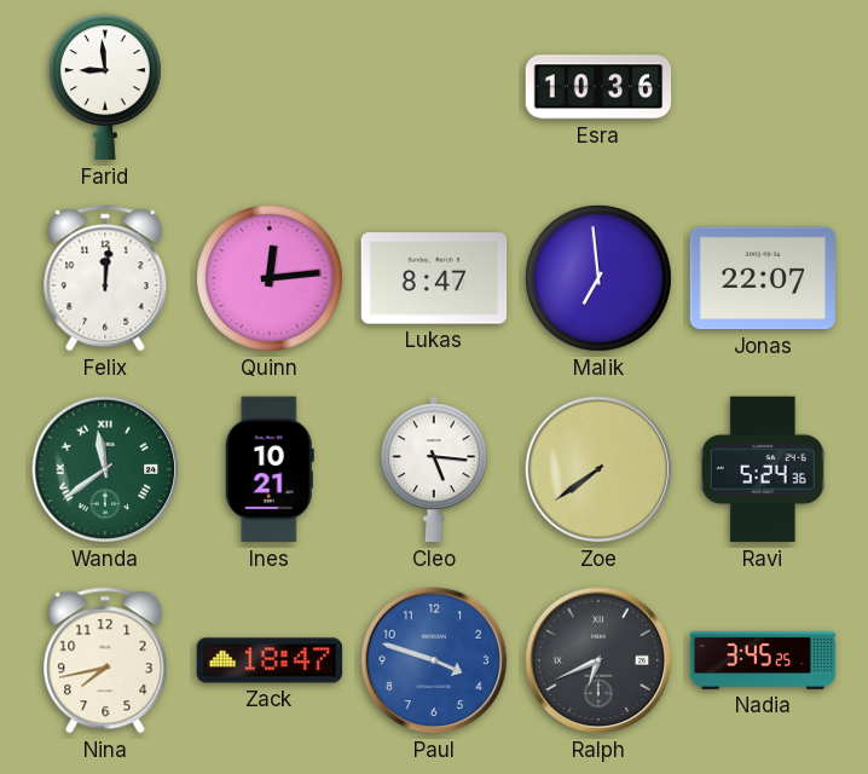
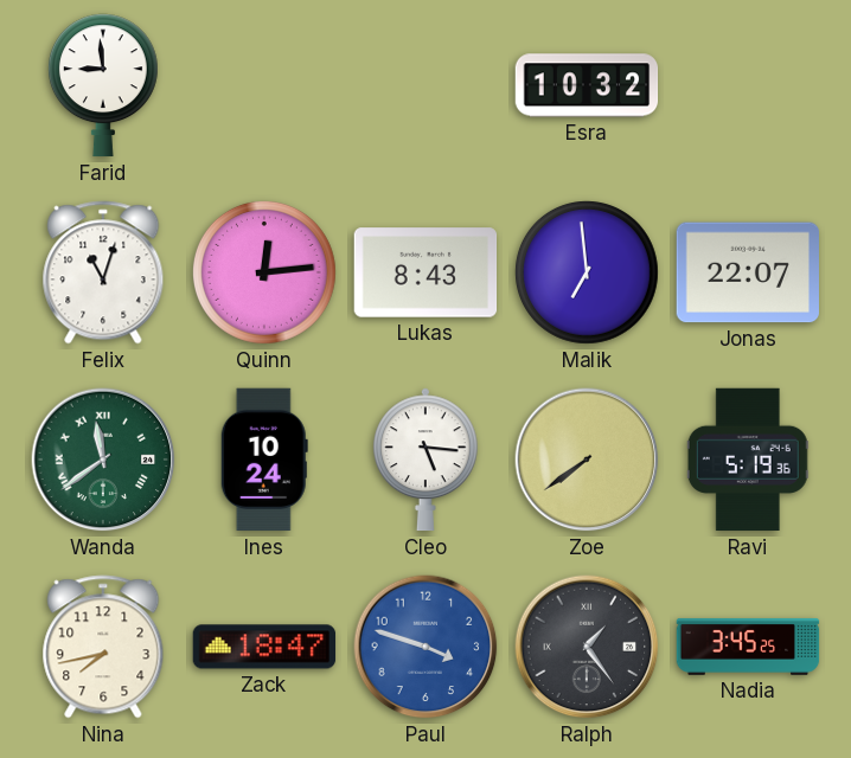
Esra: 10:36 -> 10:32
Felix: 12:01 -> 11:03
Lukas: 8:47 -> 8:43
Ines: 10:21 -> 10:24
Ravi: 5:24 -> 5:19
Ralph: 6:41 -> 1:24
